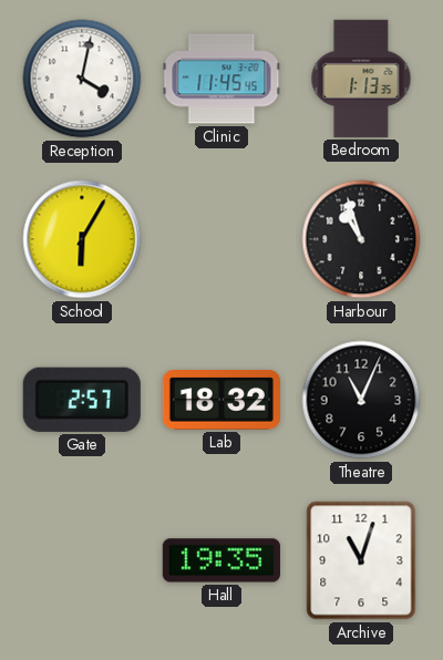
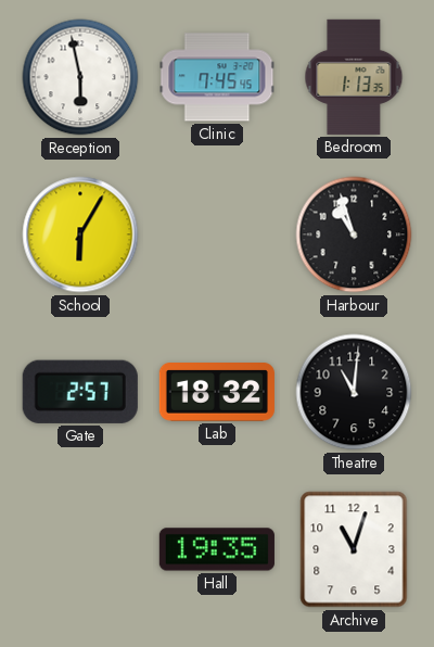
Reception: 4:02 -> 5:58
Clinic: 11:45 -> 7:45
Theatre: 11:04 -> 11:01
